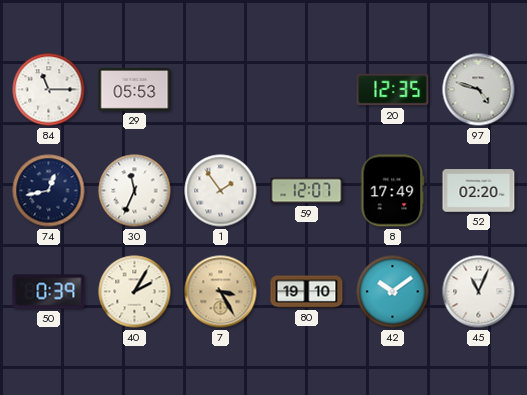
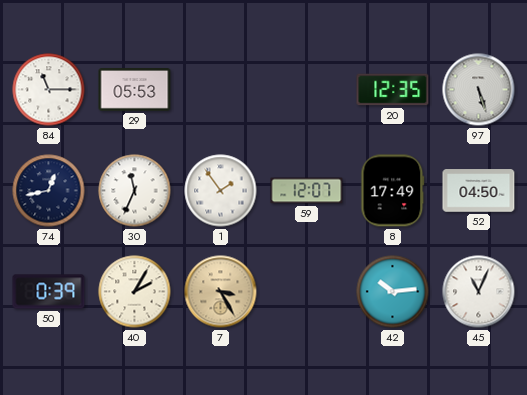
97: 4:48 -> 5:27
52: 02:20 -> 04:50
80: 19:10 -> none
42: 10:09 -> 10:14
